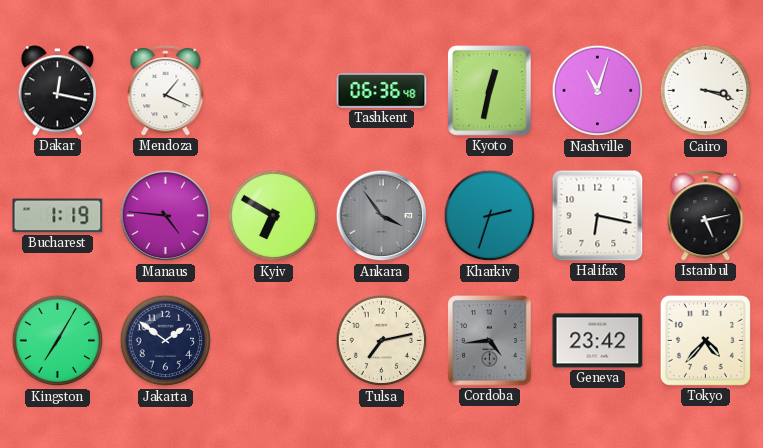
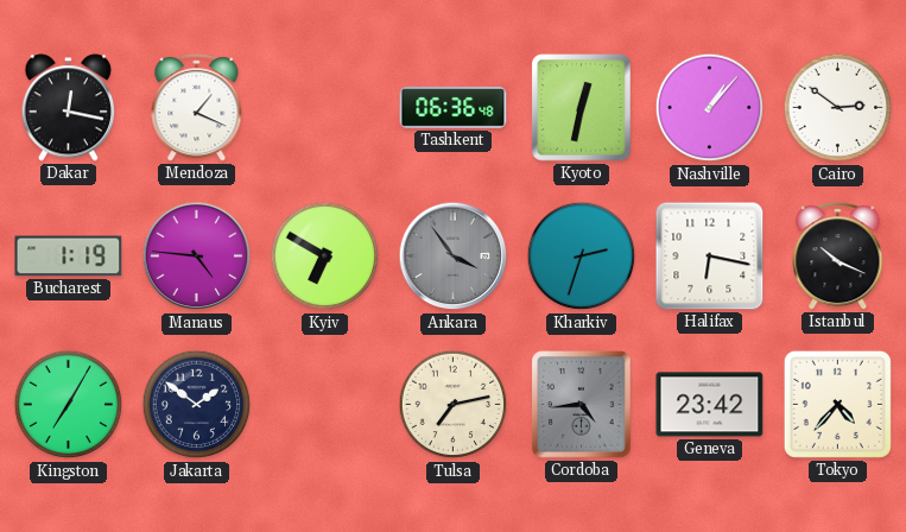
Nashville: 11:03 -> 1:07
Cairo: 3:18 -> 2:51
Istanbul: 5:13 -> 10:19
